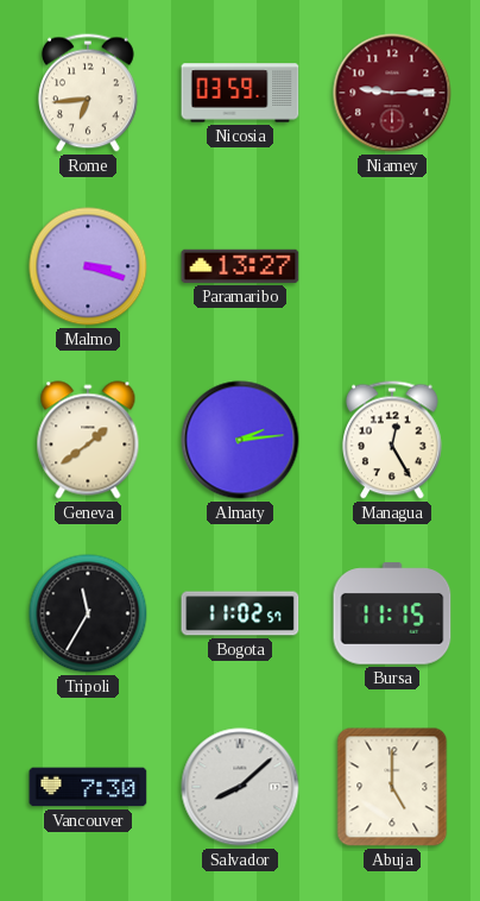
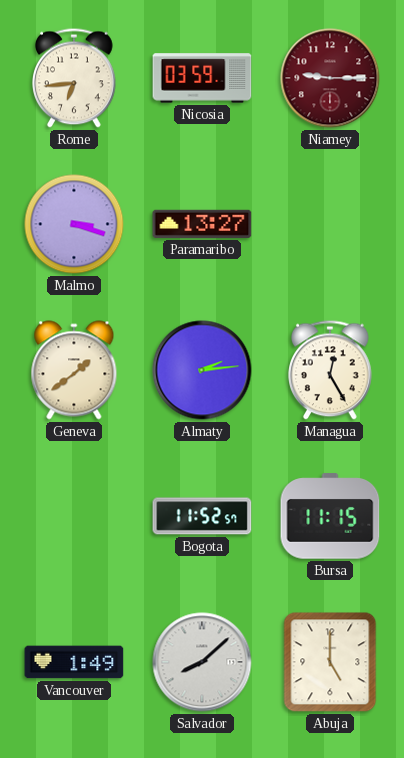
Tripoli: 11:35 -> none
Bogota: 11:02 -> 11:52
Vancouver: 7:30 -> 1:49
